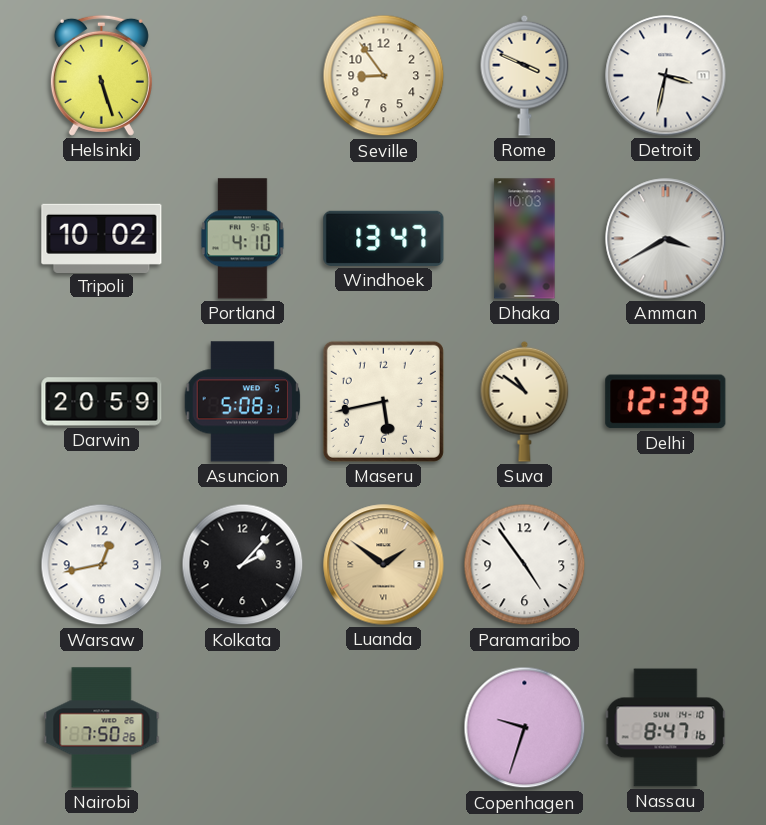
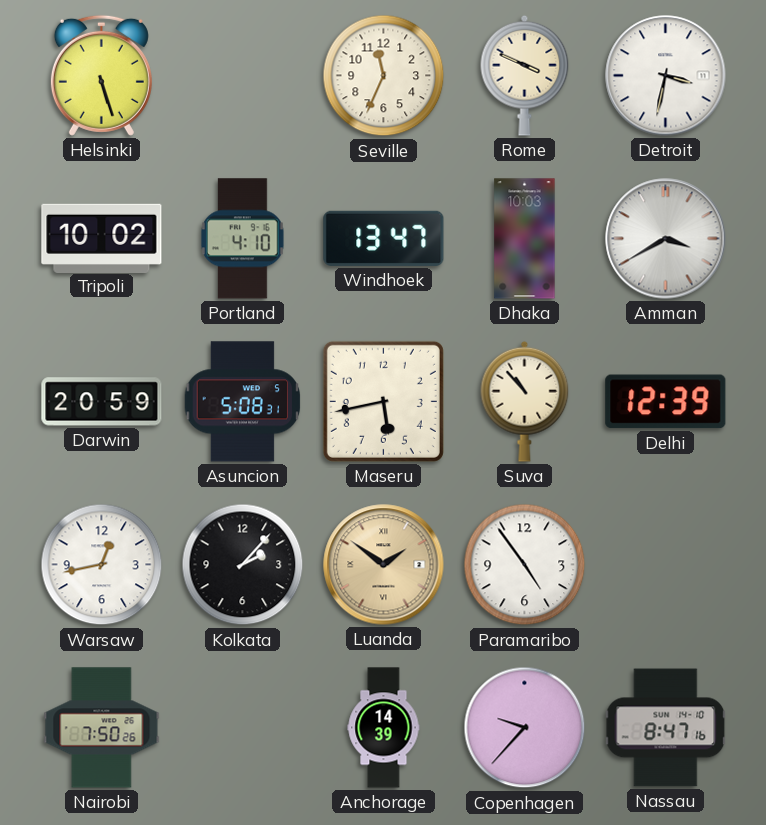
Seville: 8:54 -> 11:34
Suva: 10:51 -> 10:53
Anchorage: none -> 14:39
Copenhagen: 9:33 -> 9:37
